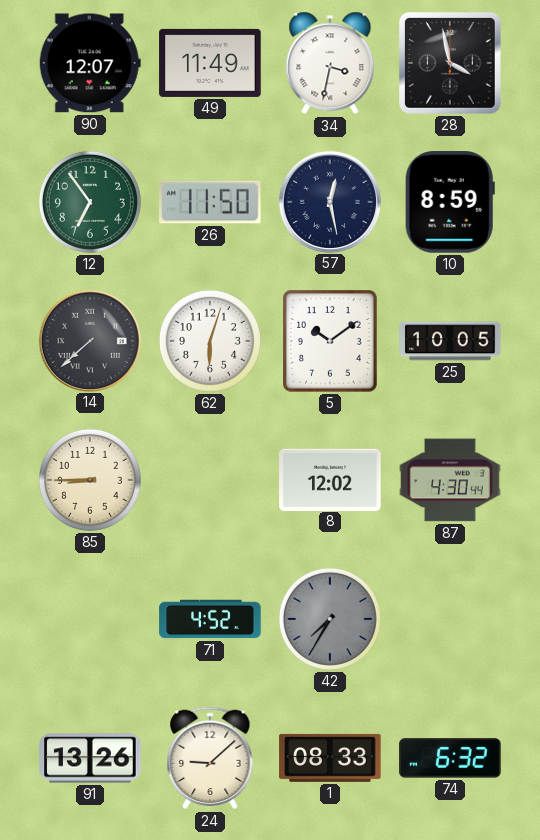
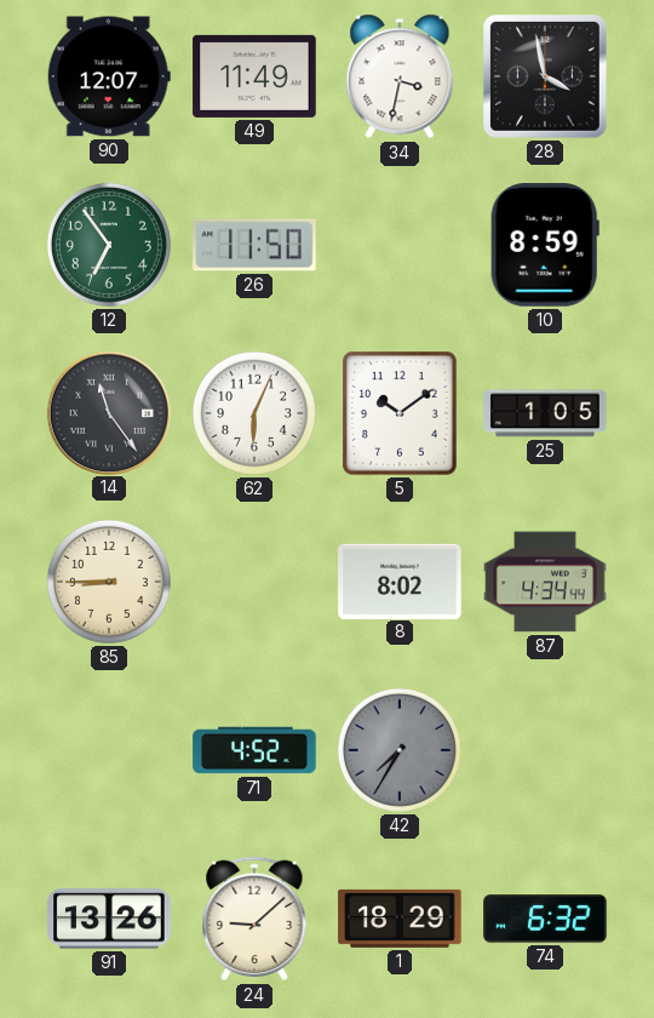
57: 12:28 -> none
14: 7:38 -> 11:24
62: 6:03 -> 6:04
25: 10:05 -> 1:05
8: 12:02 -> 8:02
87: 4:30 -> 4:34
1: 08:33 -> 18:29
